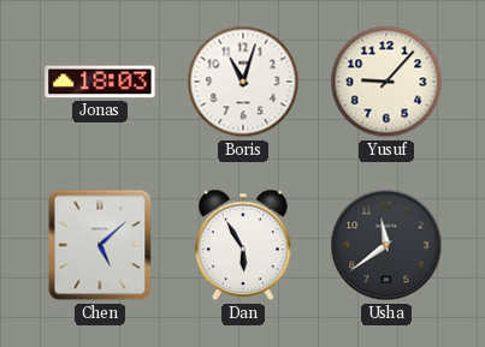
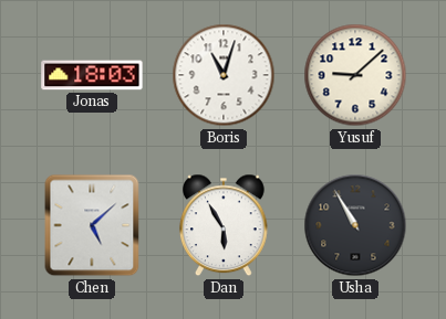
Yusuf: 9:07 -> 9:08
Usha: 11:39 -> 10:55
